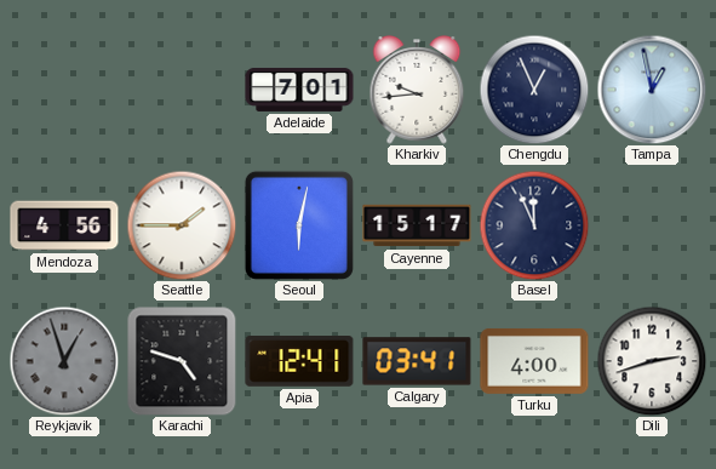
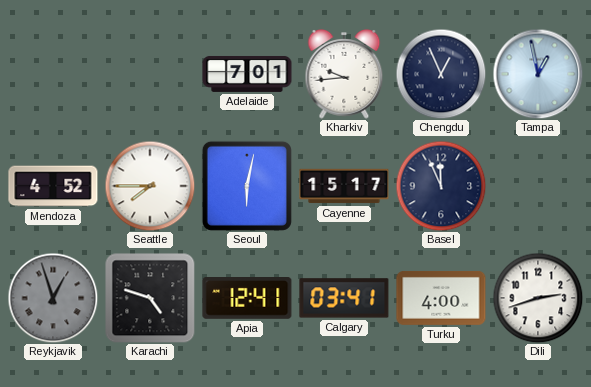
Mendoza: 4:56 -> 4:52
Seattle: 1:45 -> 7:45
